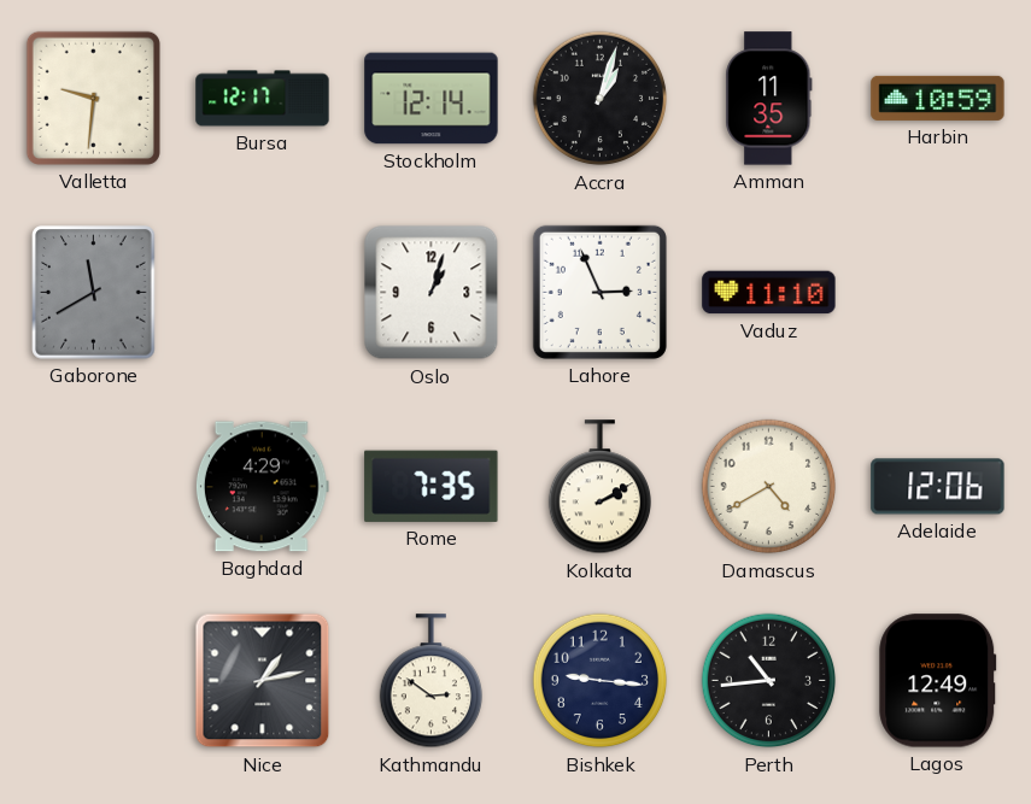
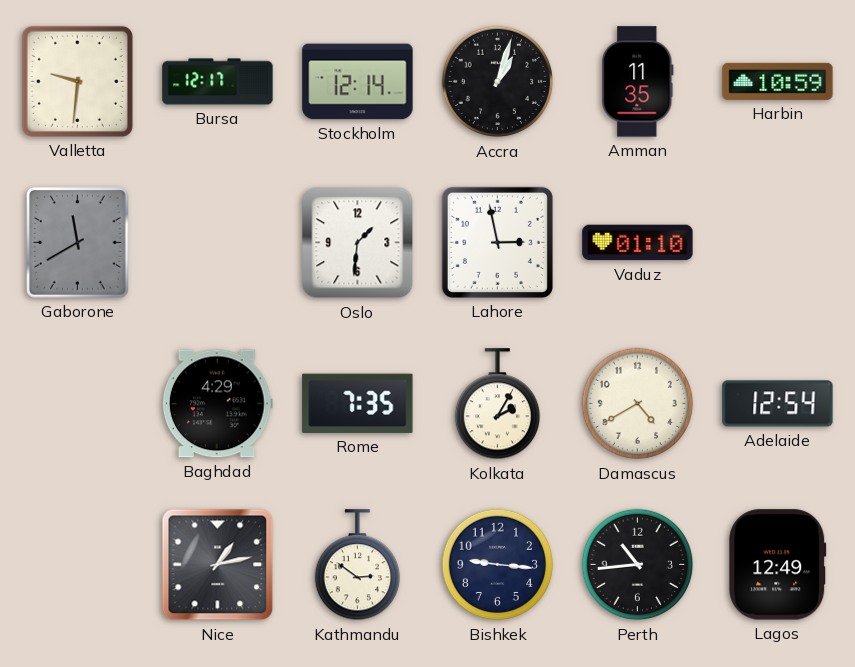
Oslo: 1:03 -> 1:31
Lahore: 2:56 -> 2:58
Vaduz: 11:10 -> 01:10
Kolkata: 2:10 -> 2:05
Adelaide: 12:06 -> 12:54
